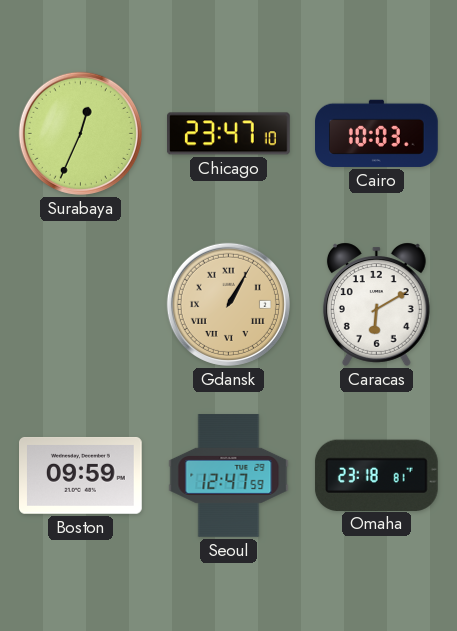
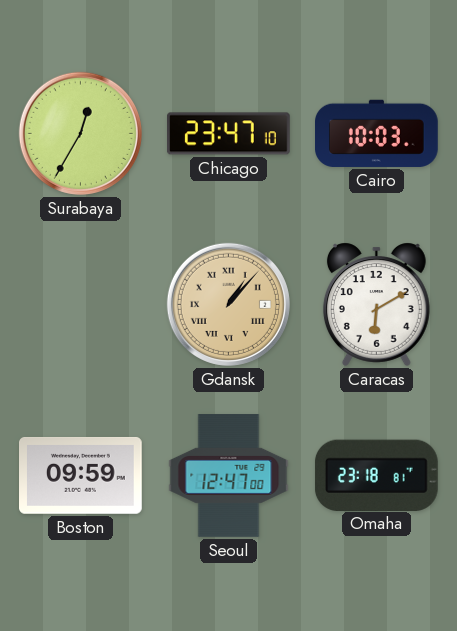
Surabaya: 12:34 -> 12:35
Gdansk: 1:05 -> 1:07
Seoul: 12:47:59 -> 12:47:00
